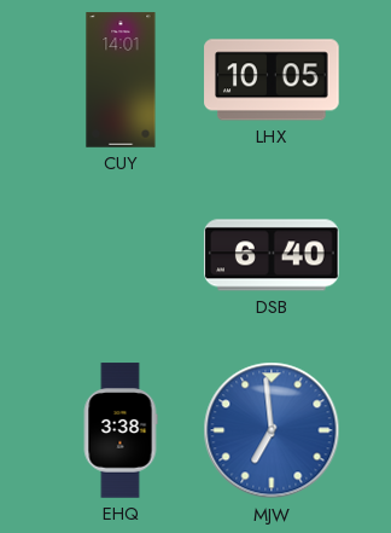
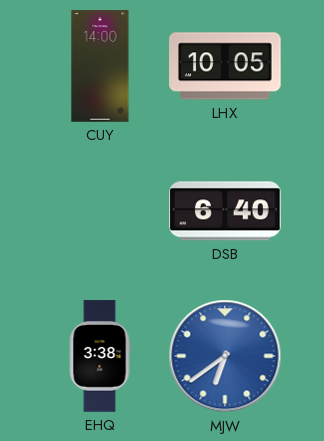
CUY: 14:01 -> 14:00
MJW: 6:59 -> 6:39
